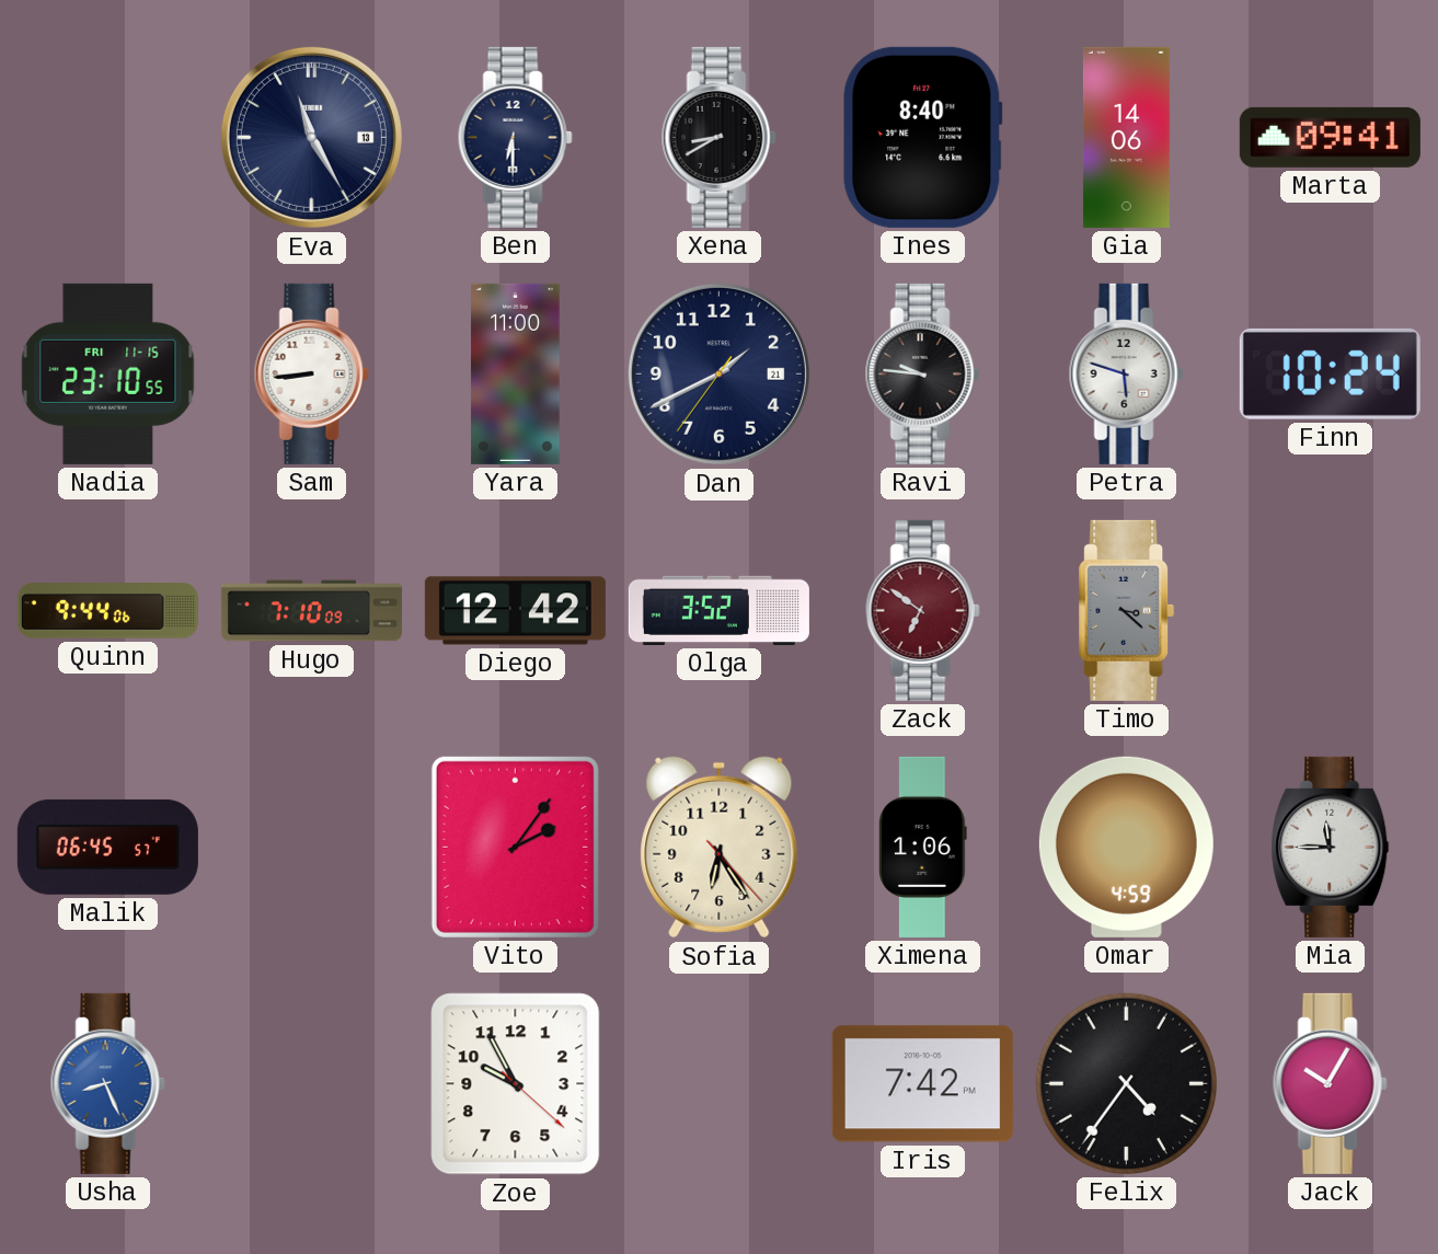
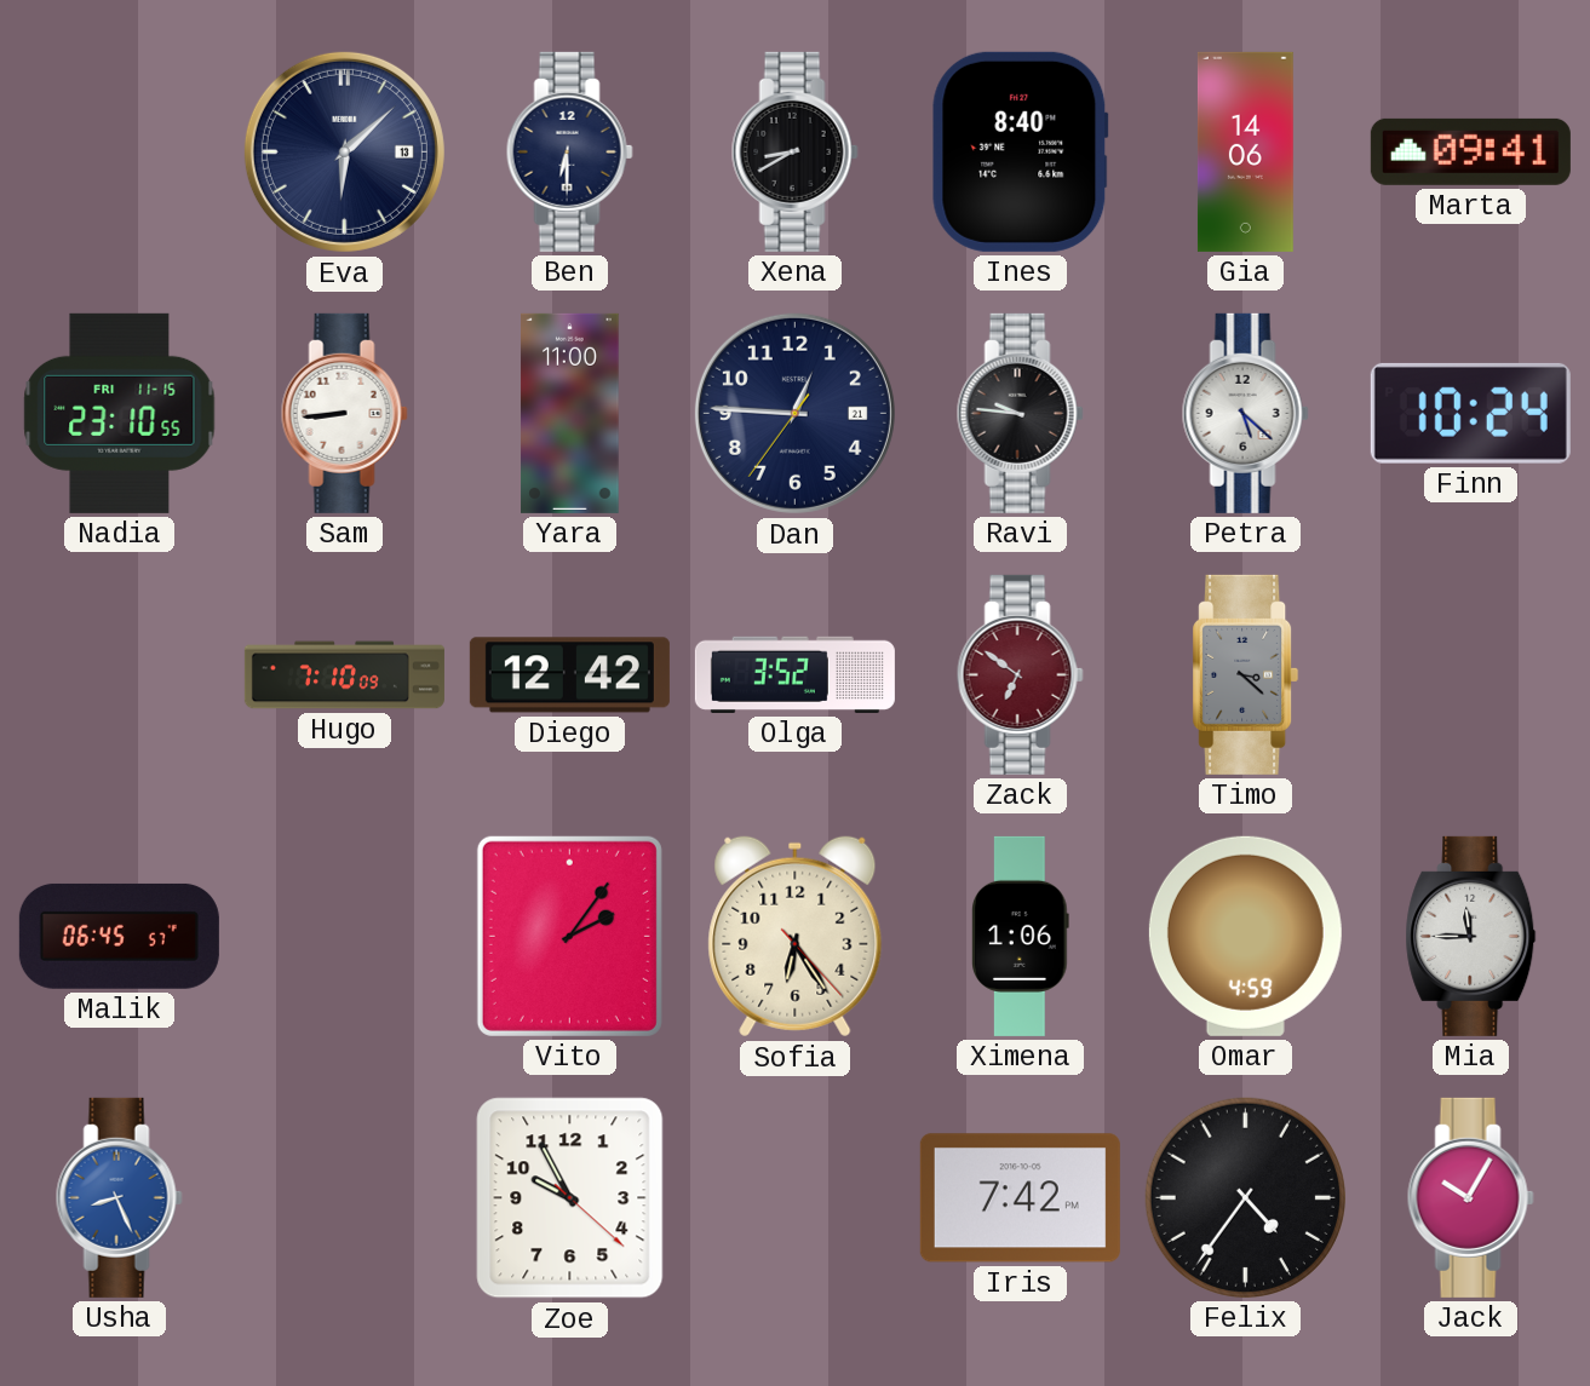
Eva: 11:25 -> 6:08
Dan: 1:40 -> 12:45
Petra: 5:48 -> 5:22
Quinn: 9:44 -> none
